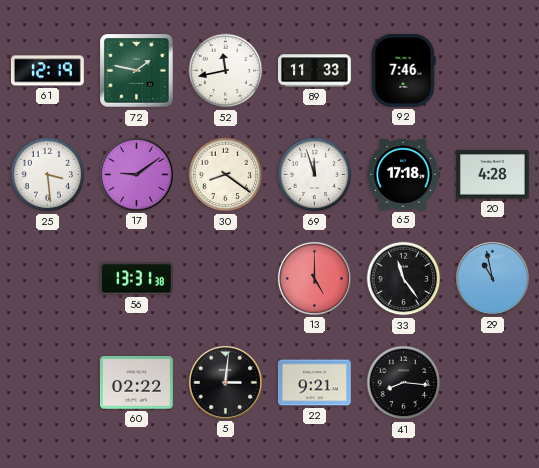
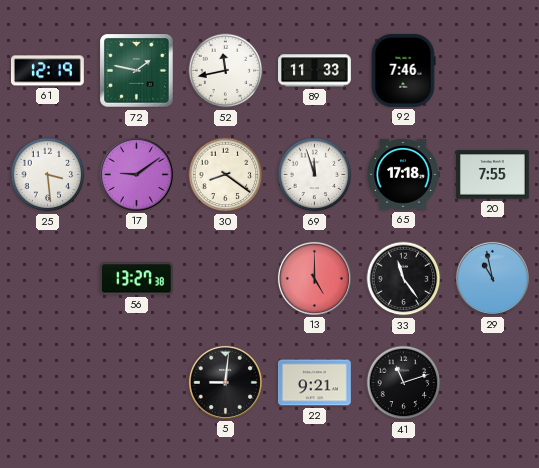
20: 4:28 -> 7:55
56: 13:31 -> 13:27
60: 02:22 -> none
5: 3:01 -> 9:01
41: 8:16 -> 11:12
